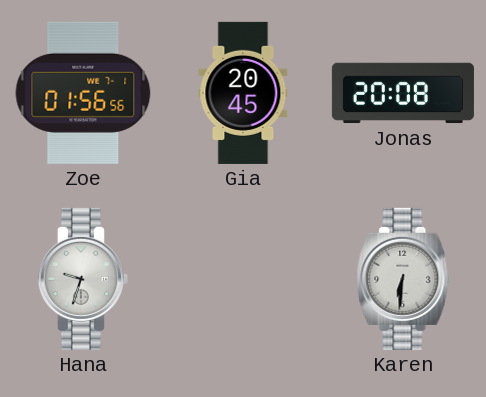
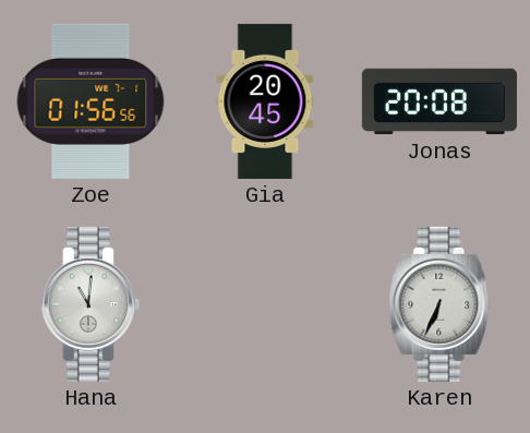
Hana: 9:33 -> 11:01
Karen: 6:31 -> 6:34
